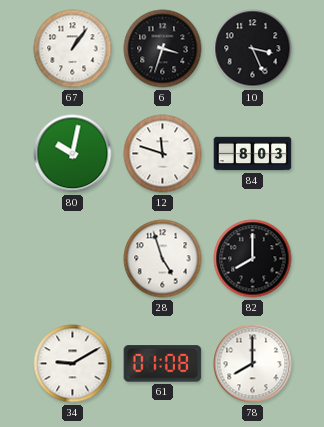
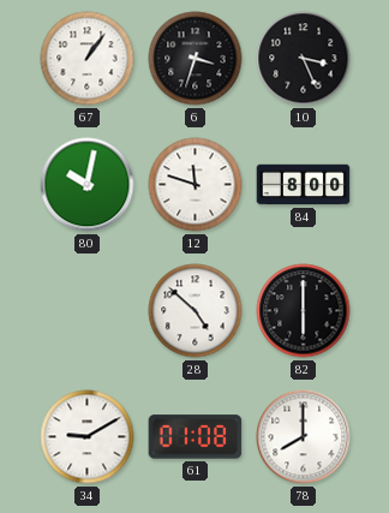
84: 8:03 -> 8:00
28: 4:57 -> 4:52
82: 8:00 -> 6:00
